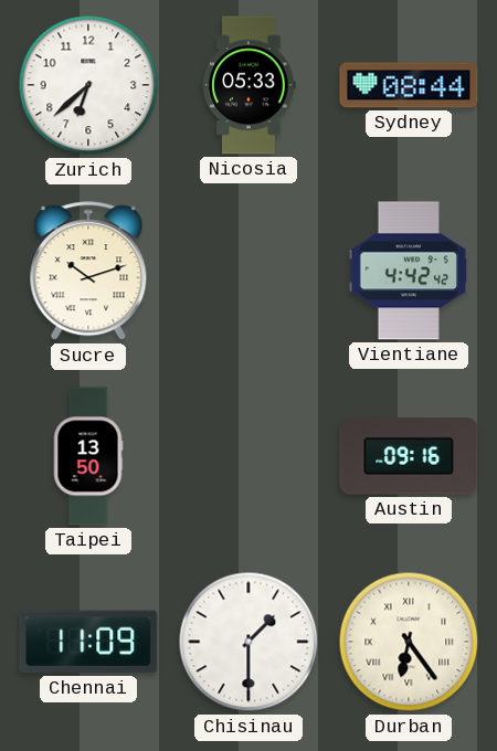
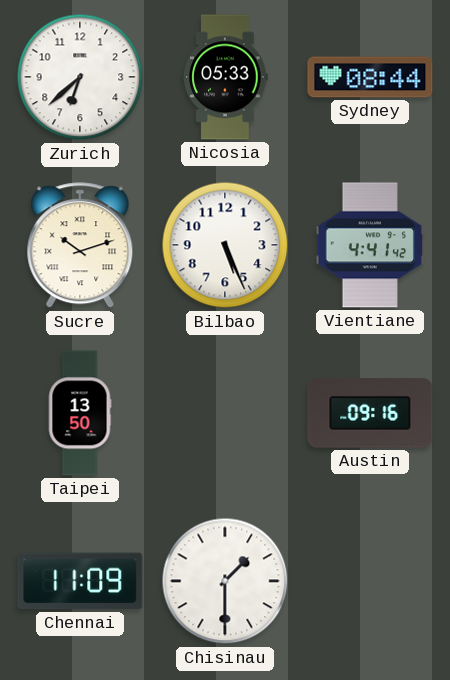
Bilbao: none -> 5:26
Vientiane: 4:42 -> 4:41
Durban: 6:24 -> none
